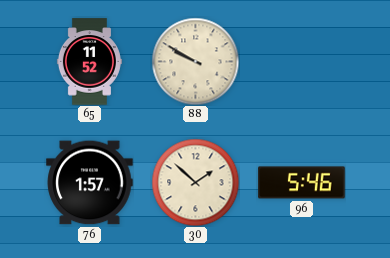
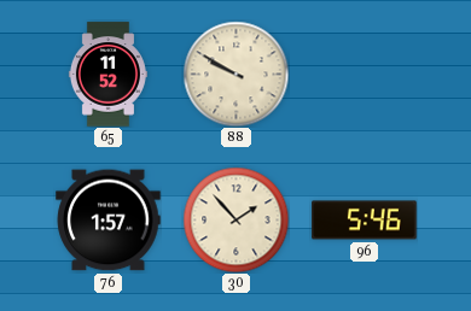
30: 1:52 -> 1:53
